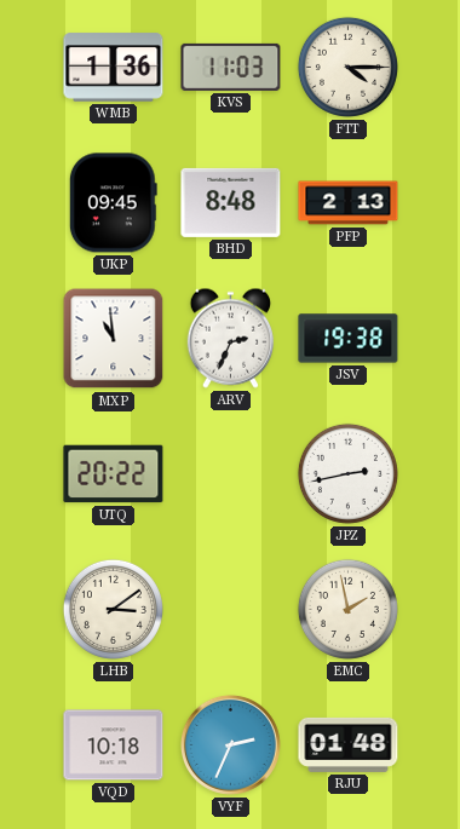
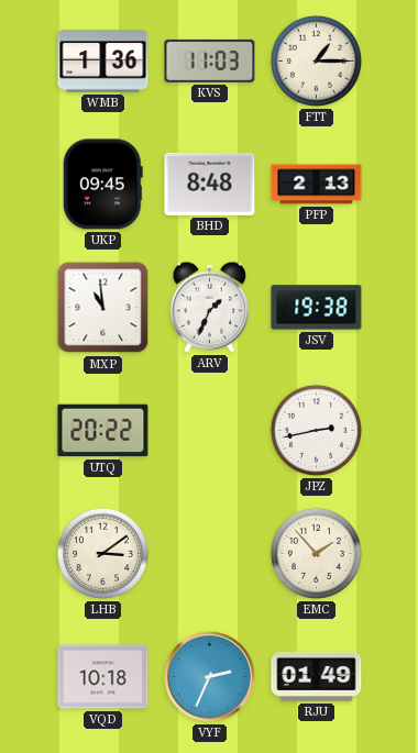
FTT: 4:15 -> 1:15
ARV: 2:34 -> 1:34
EMC: 1:58 -> 1:53
RJU: 01:48 -> 01:49
